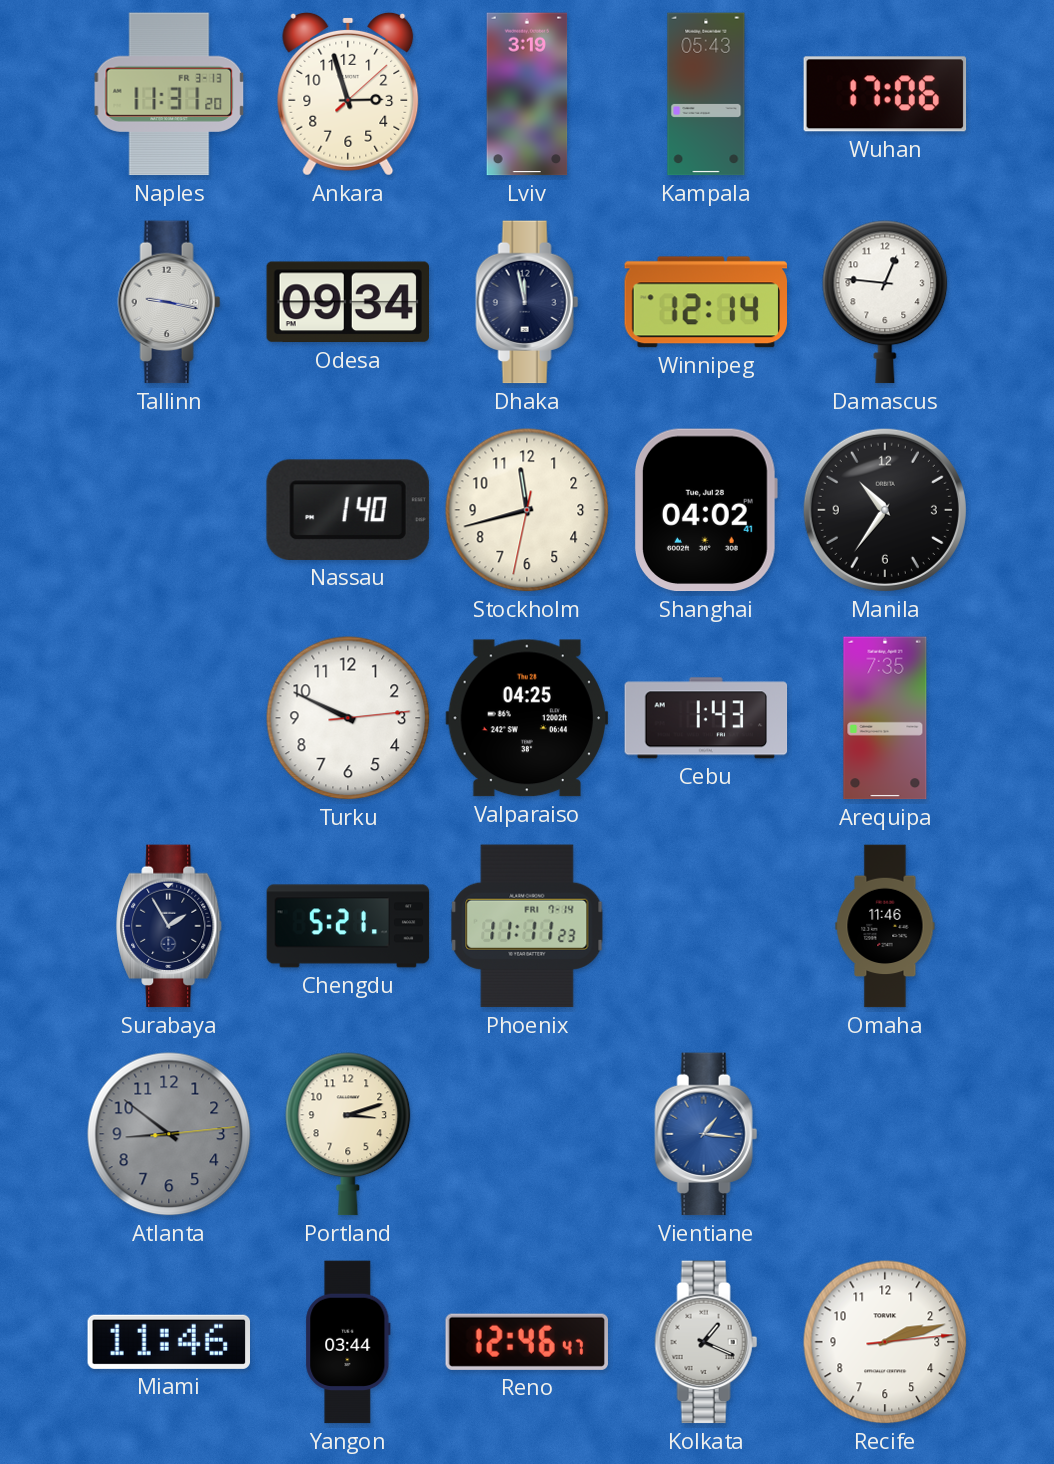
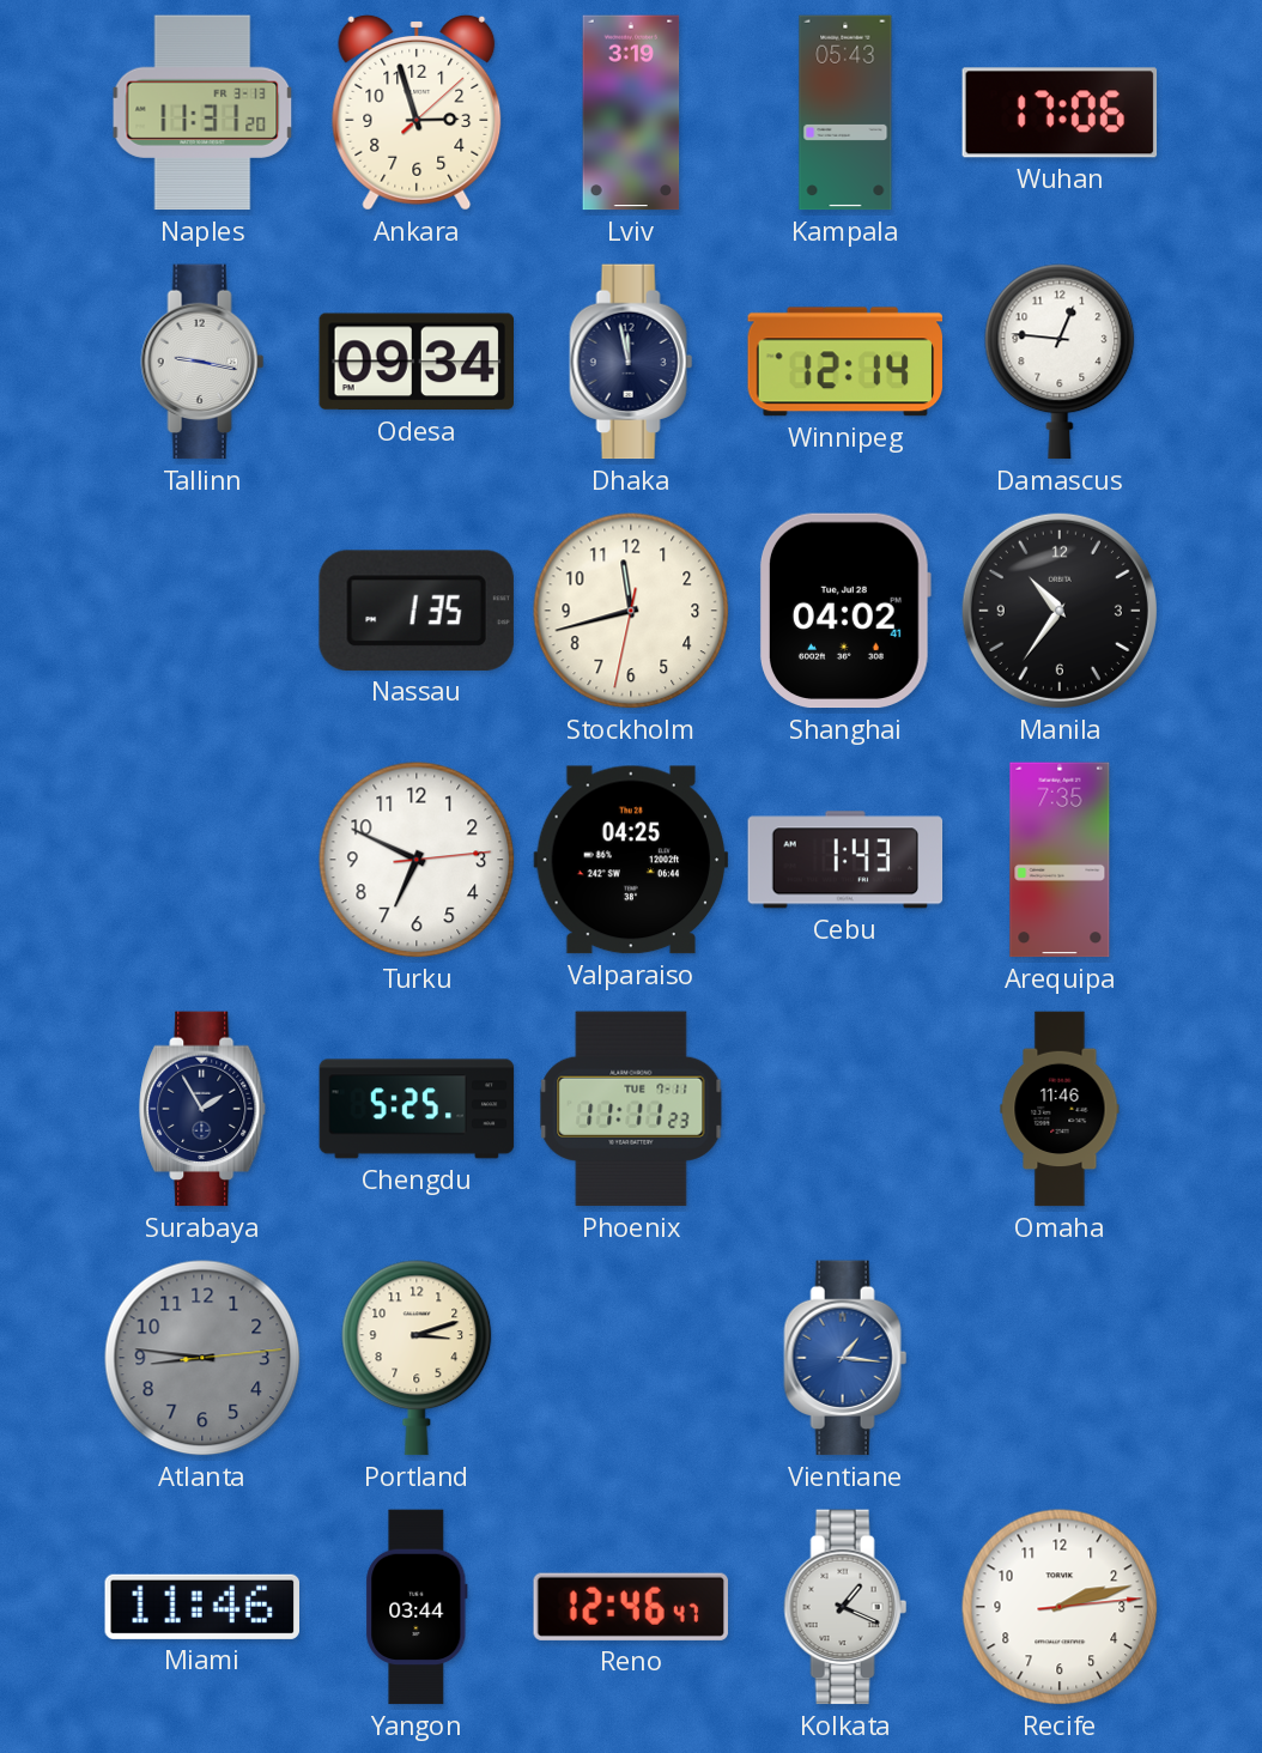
Nassau: 1:40 -> 1:35
Turku: 9:49 -> 6:49
Chengdu: 5:21 -> 5:25
Phoenix date: FRI 7-14 -> TUE 7-11
Atlanta: 8:51 -> 8:46
